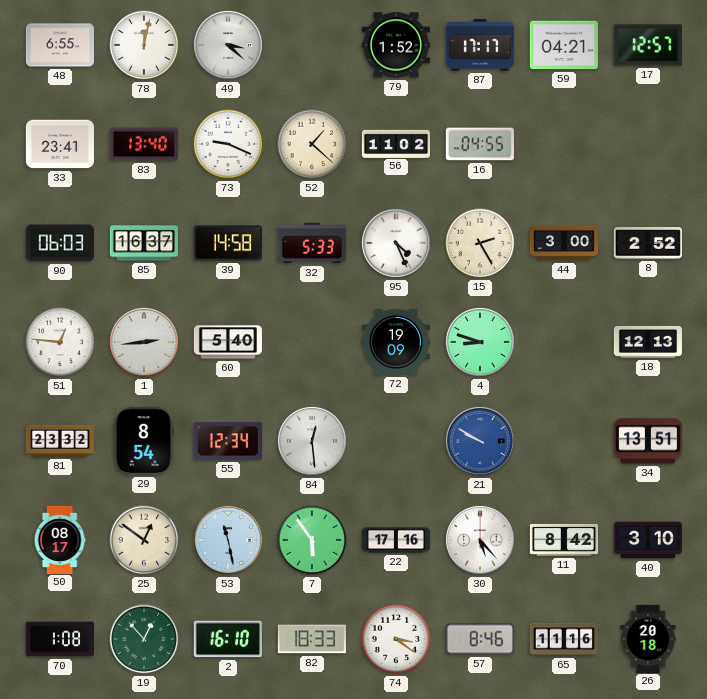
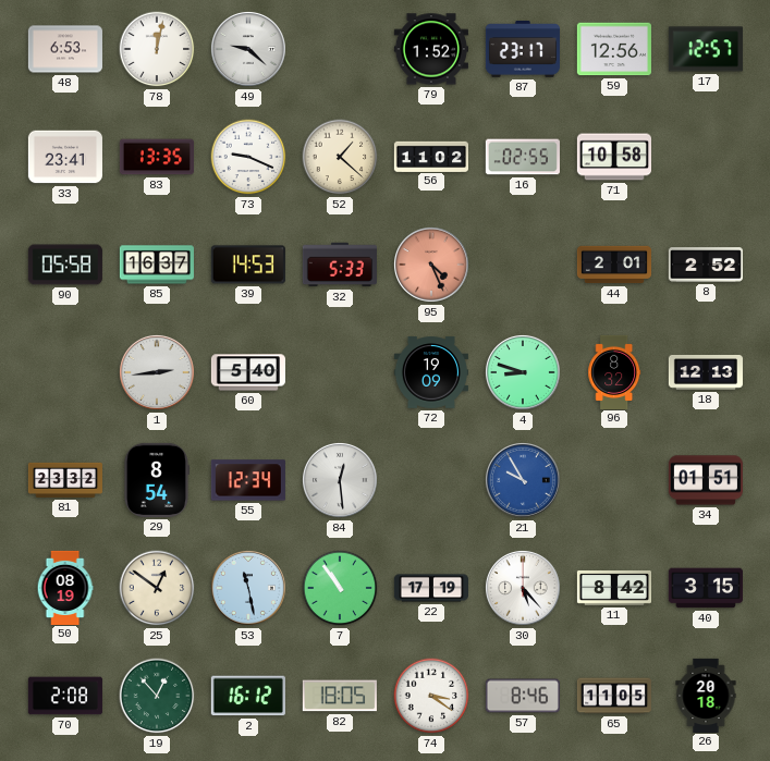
48: 6:55 -> 6:53
49: 3:22 -> 9:22
87: 17:17 -> 23:17
59: 04:21 -> 12:56
83: 13:40 -> 13:35
16: 04:55 -> 02:55
71: none -> 10:58
90: 06:03 -> 05:58
39: 14:58 -> 14:53
95 dial: white -> salmon
15: 2:25 -> none
44: 3:00 -> 2:01
51: 12:46 -> none
96: none -> 8:32
21: 9:50 -> 9:55
34: 13:51 -> 01:51
50: 08:17 -> 08:19
7: 5:54 -> 10:54
22: 17:16 -> 17:19
40: 3:10 -> 3:15
70: 1:08 -> 2:08
2: 16:10 -> 16:12
82: 18:33 -> 18:05
65: 11:16 -> 11:05
